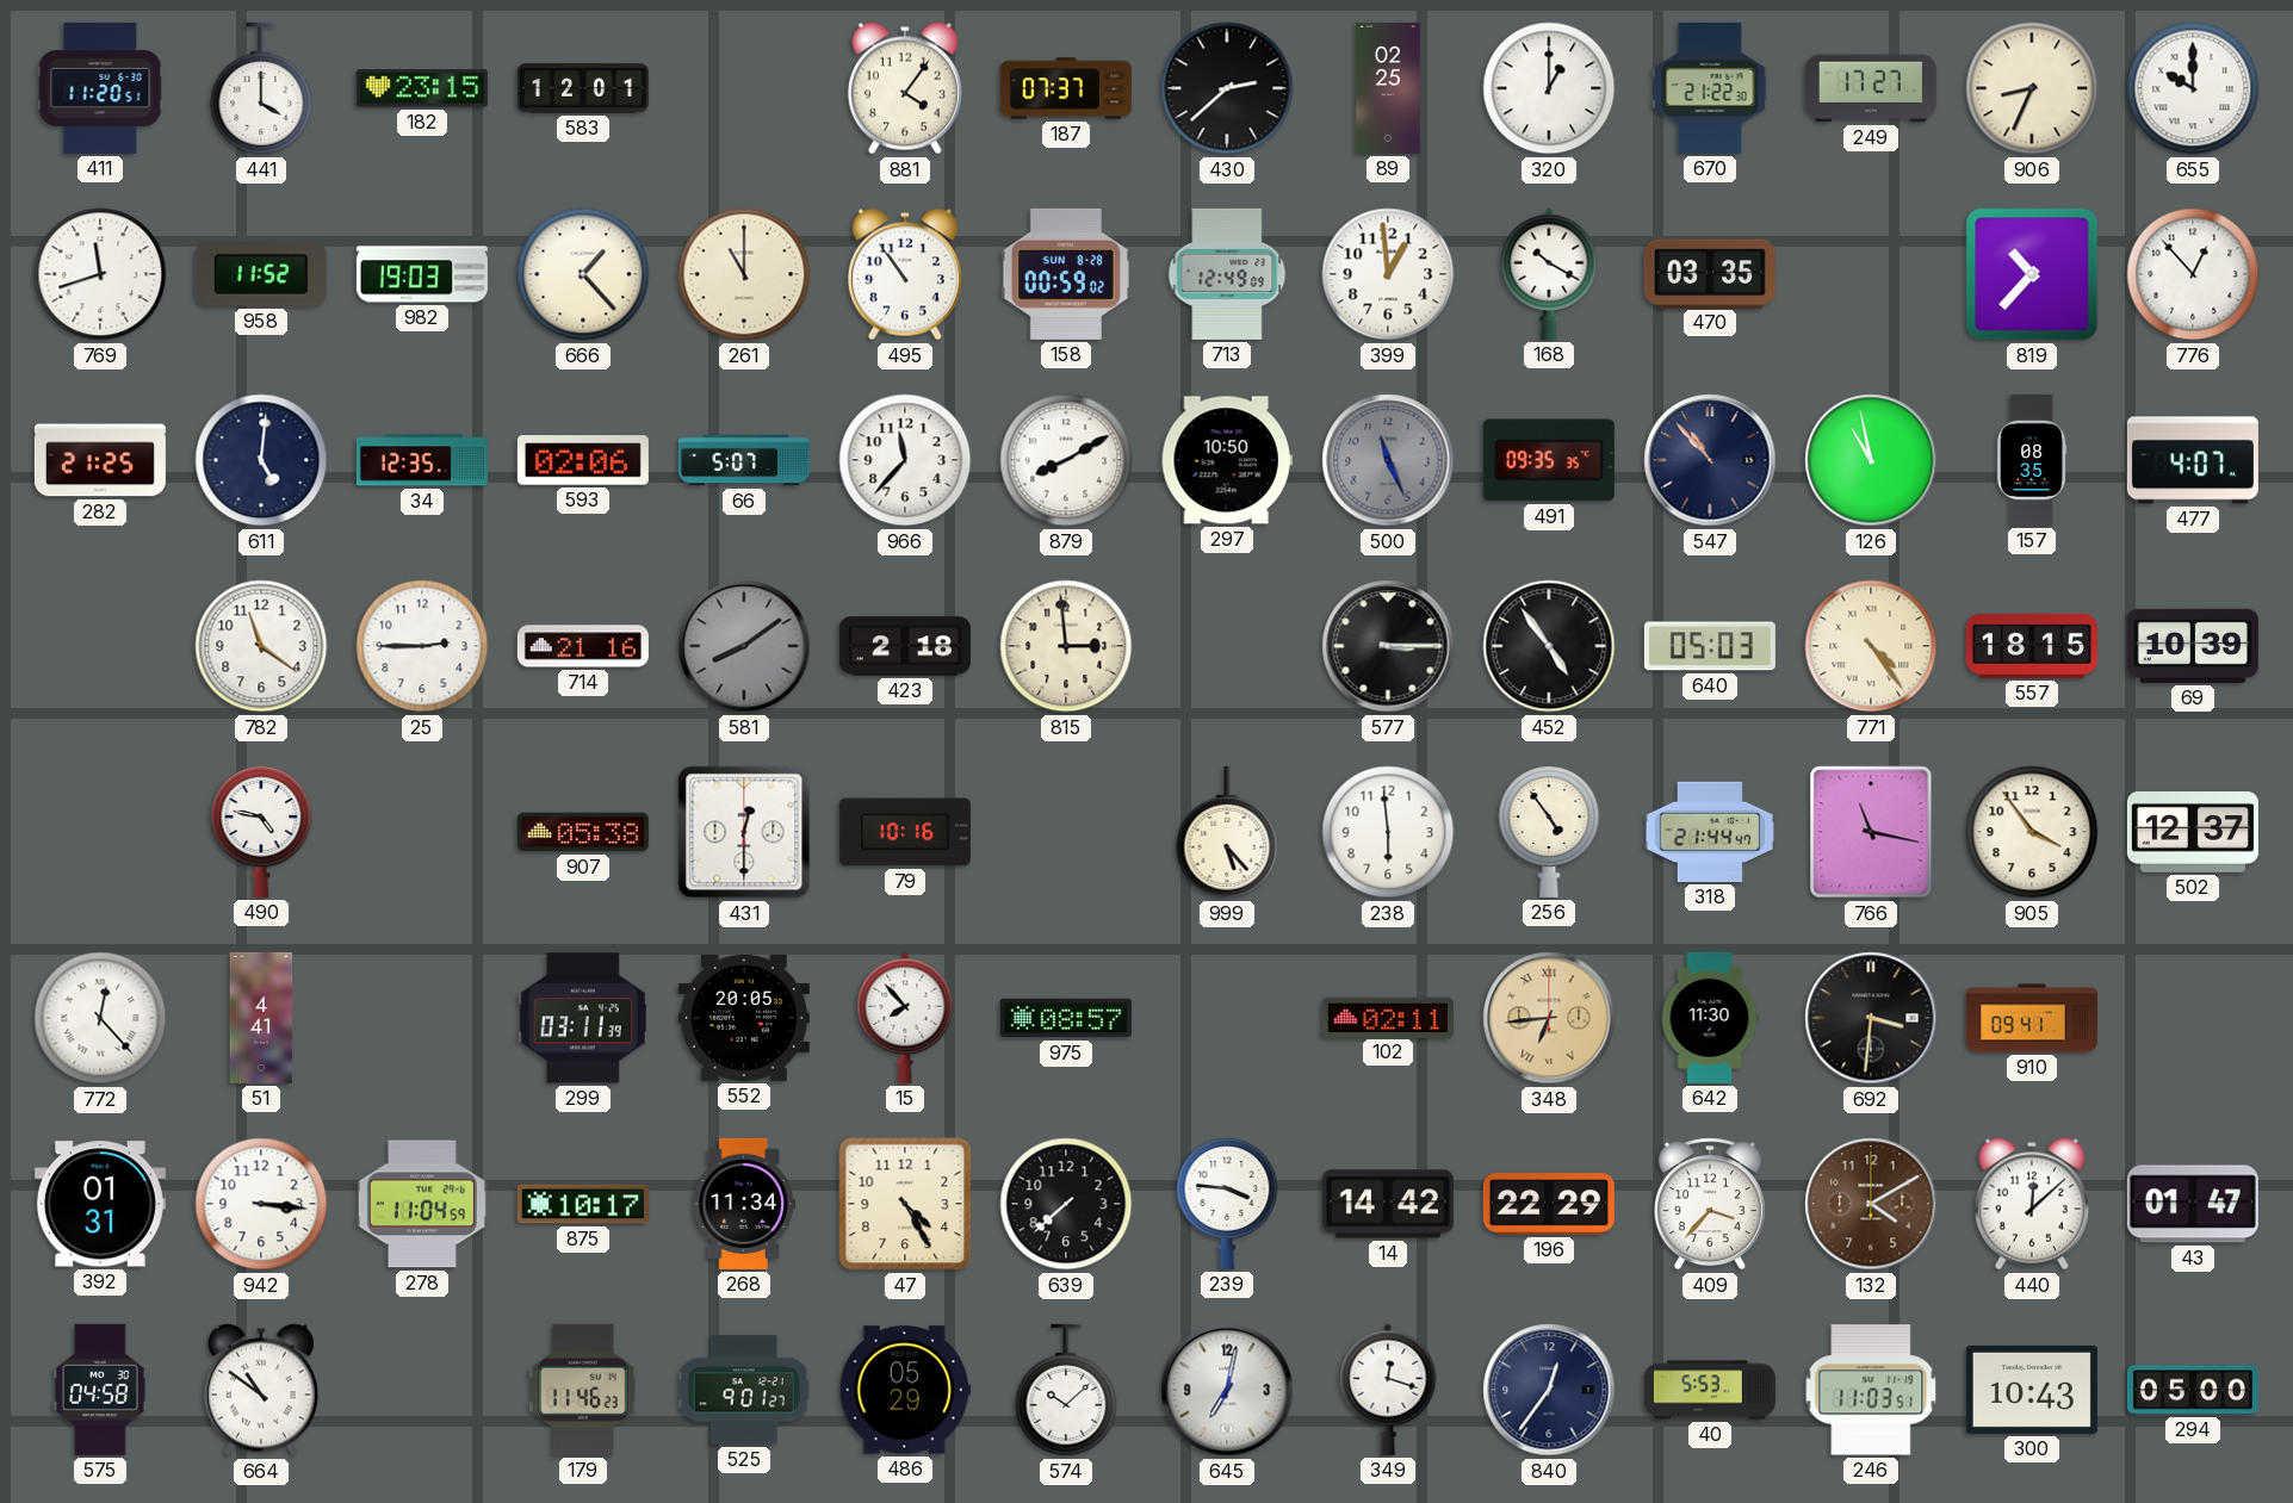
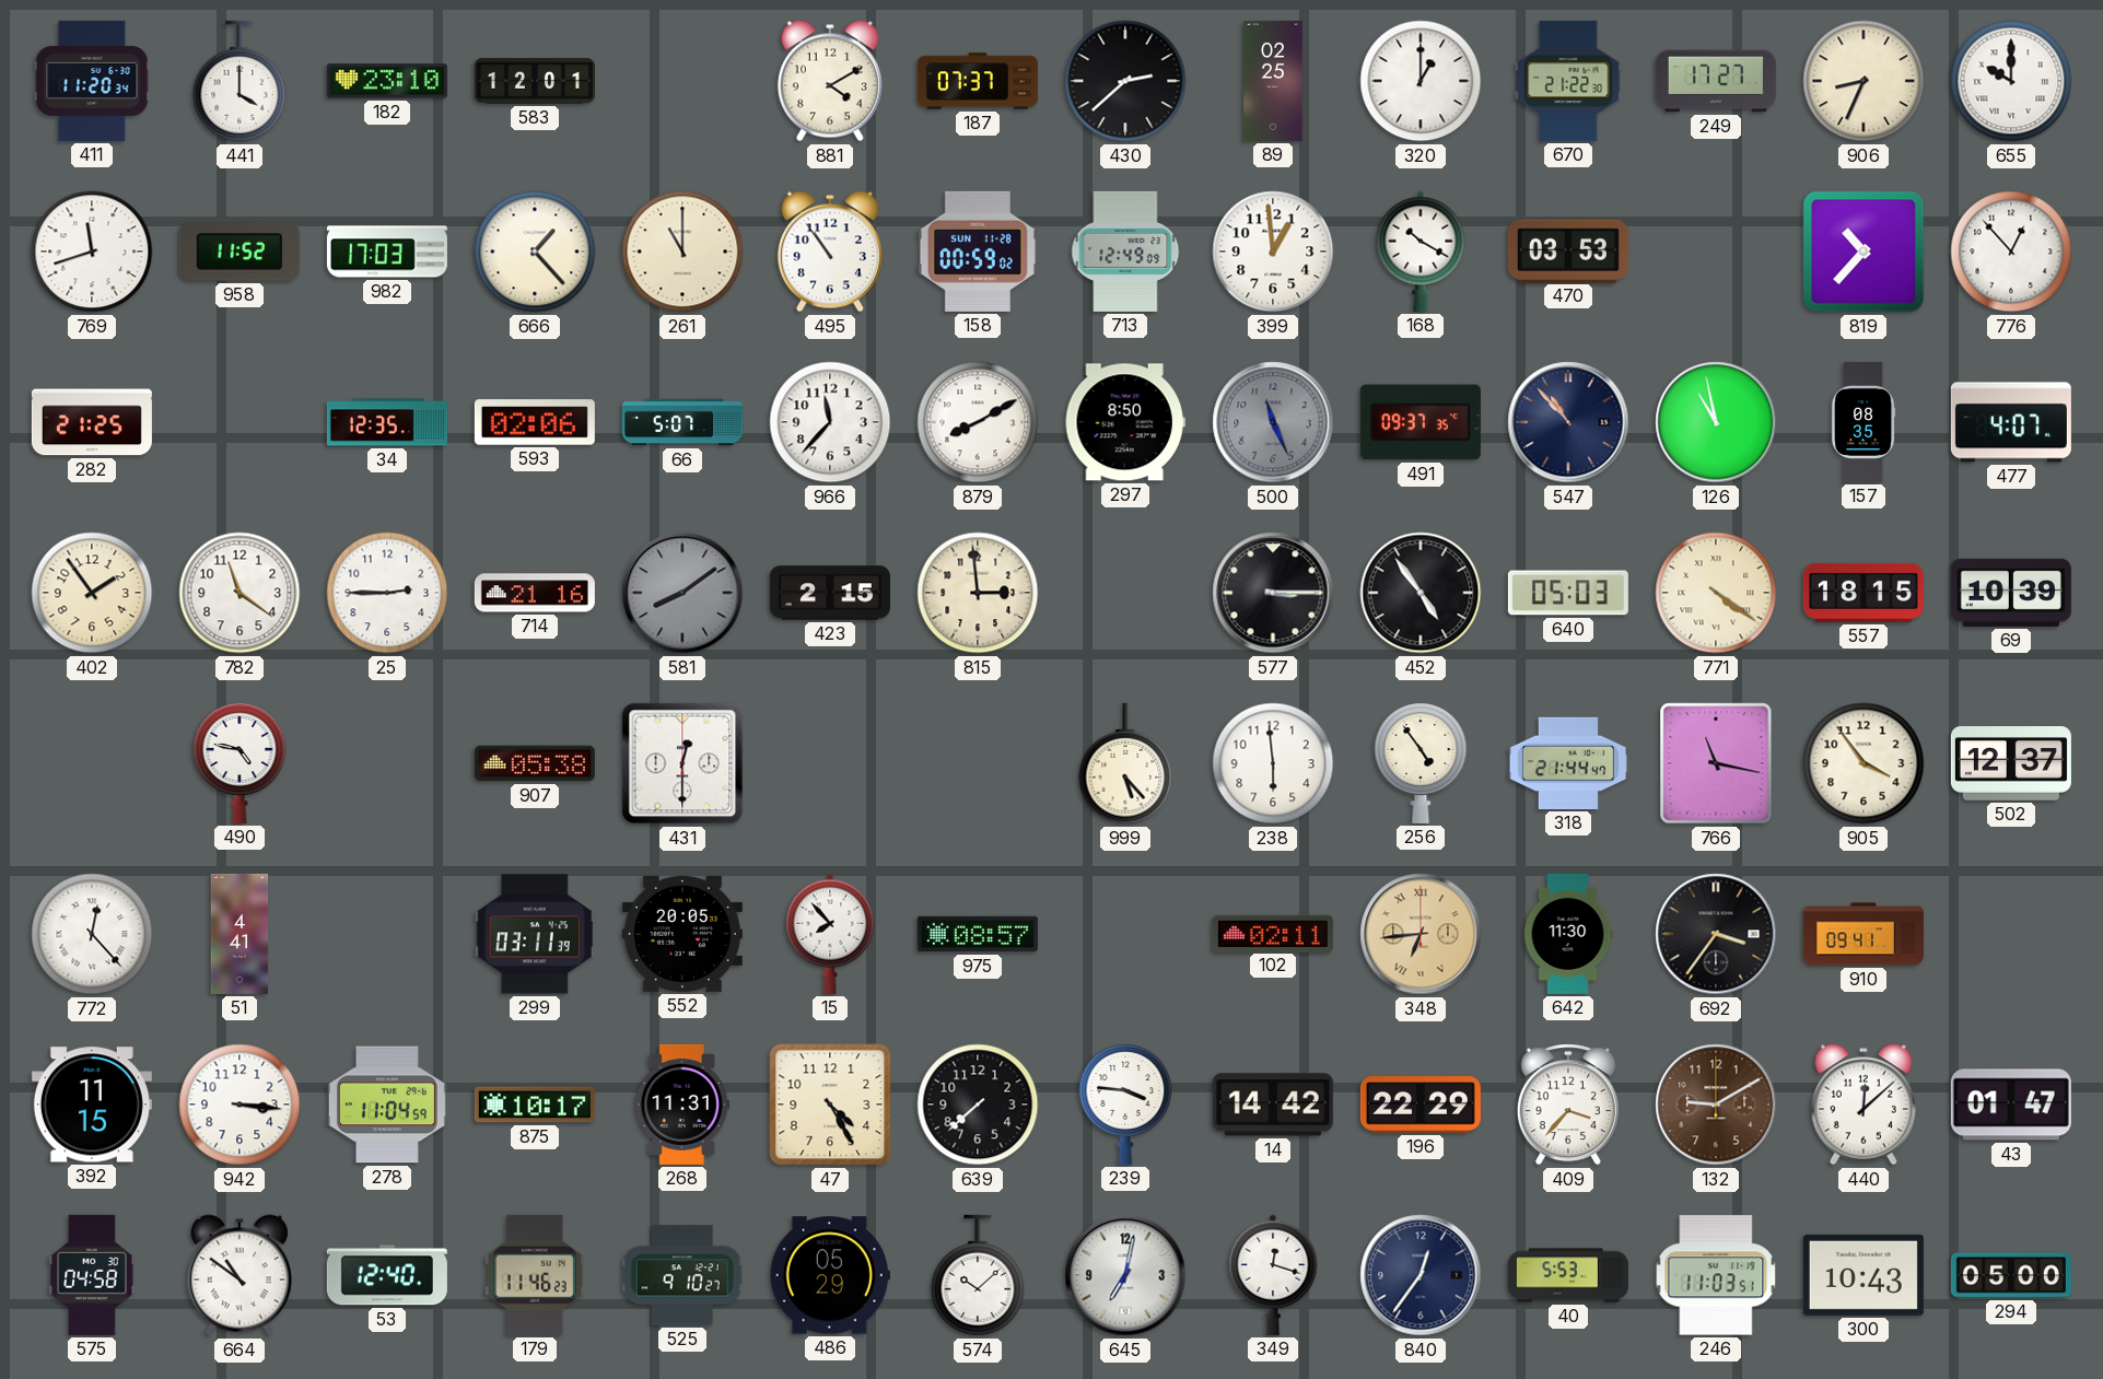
411: 11:20:51 -> 11:20:34
182: 23:15 -> 23:10
881: 4:06 -> 4:10
982: 19:03 -> 17:03
158 date: SUN 8-28 -> SUN 11-28
470: 03:35 -> 03:53
611: 5:01 -> none
297: 10:50 -> 8:50
491: 09:35 -> 09:37
402: none -> 1:54
423: 2:18 -> 2:15
771: 4:24 -> 4:21
79: 10:16 -> none
692: 3:31 -> 3:36
392: 01:31 -> 11:15
268: 11:34 -> 11:31
132: 4:10 -> 9:10
53: none -> 12:40
525: 9:01 -> 9:10
